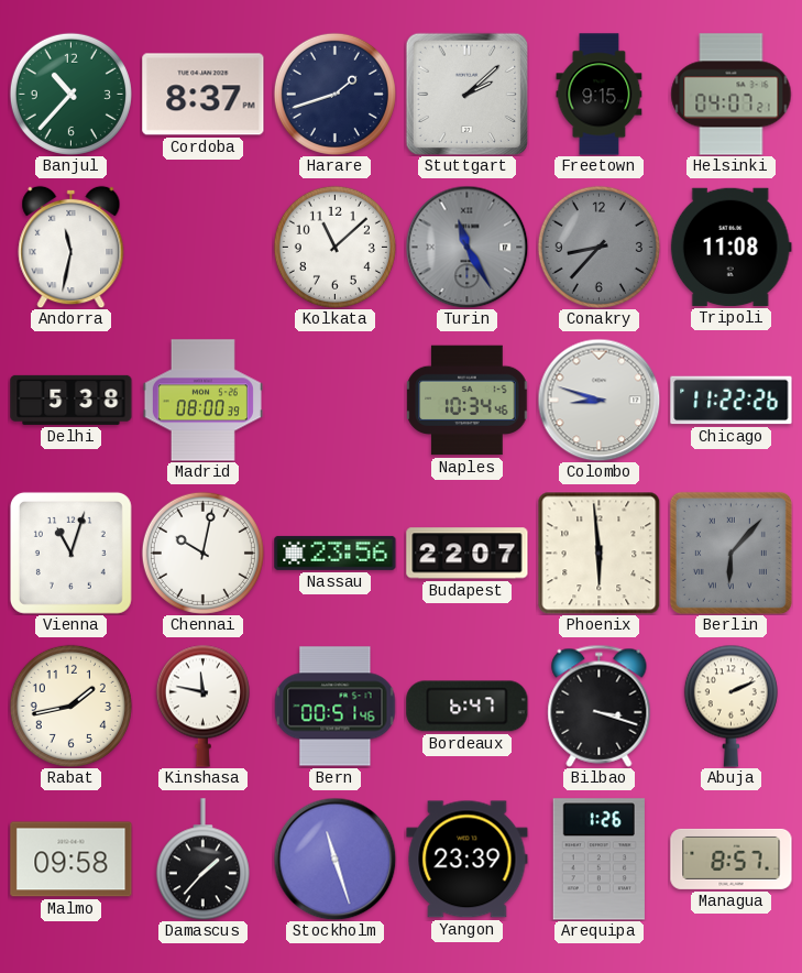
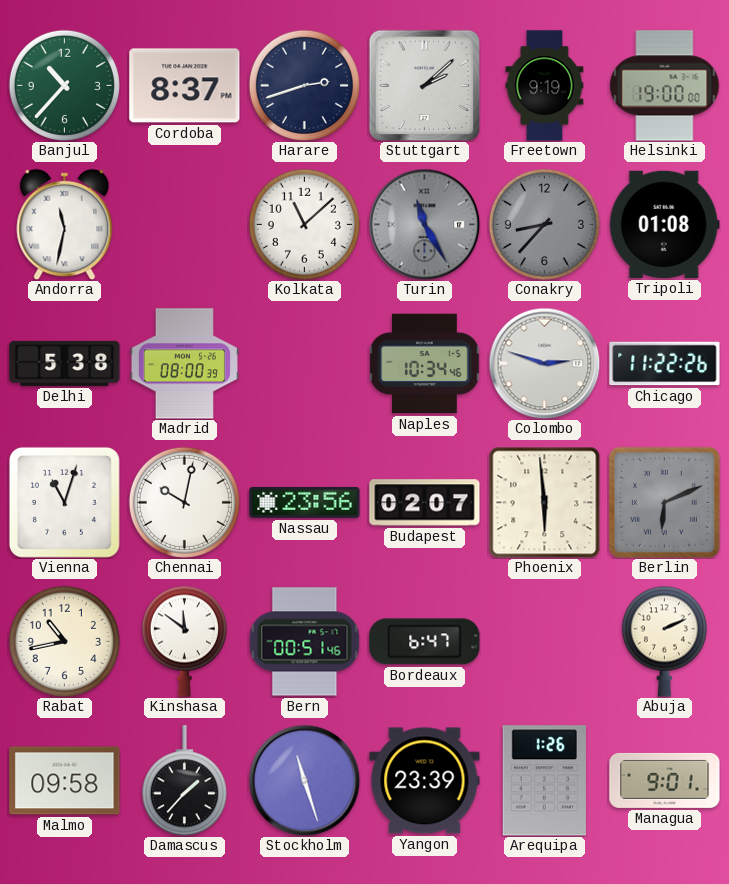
Harare: 1:42 -> 2:42
Freetown: 9:15 -> 9:19
Helsinki: 04:07 -> 19:00
Tripoli: 11:08 -> 01:08
Colombo: 8:48 -> 2:48
Budapest: 22:07 -> 02:07
Berlin: 6:07 -> 6:11
Rabat: 1:43 -> 10:43
Kinshasa: 11:47 -> 11:51
Bilbao: 3:18 -> none
Managua: 8:57 -> 9:01
